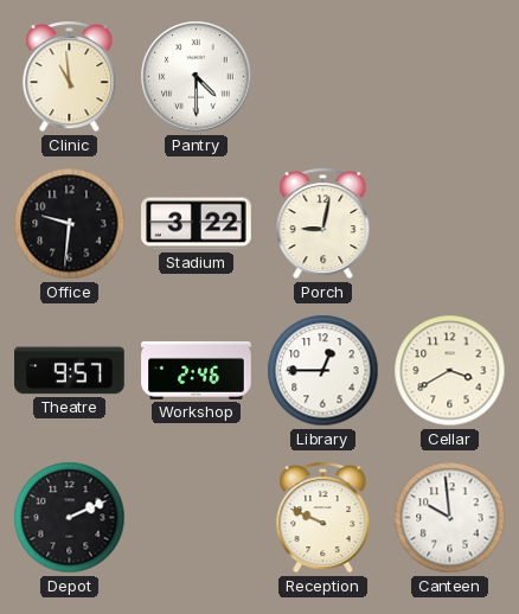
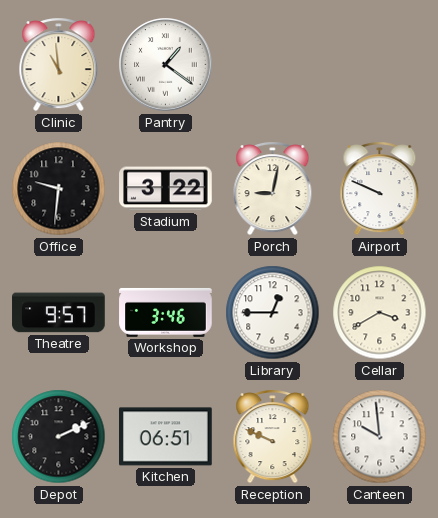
Pantry: 4:30 -> 1:21
Airport: none -> 9:49
Workshop: 2:46 -> 3:46
Kitchen: none -> 06:51
